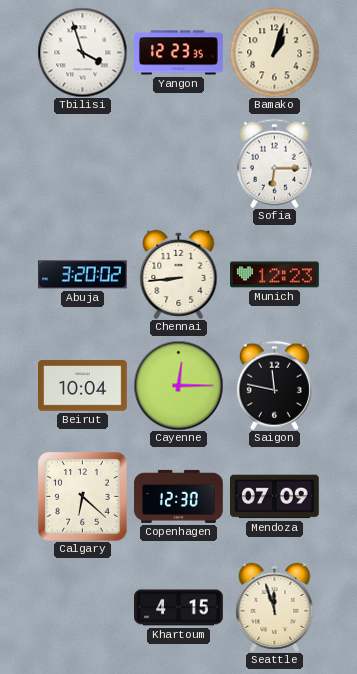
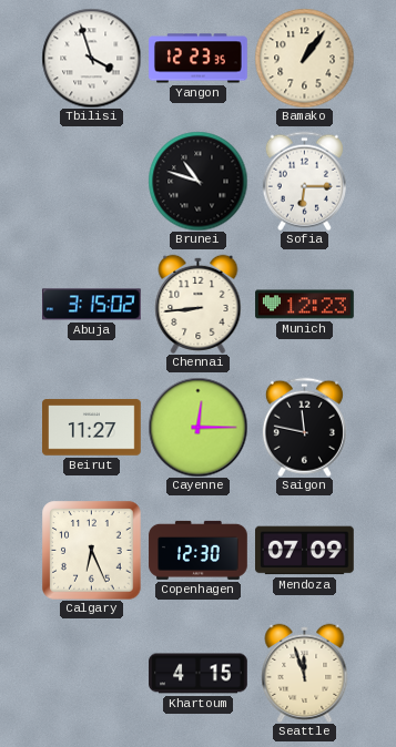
Bamako: 1:03 -> 1:06
Brunei: none -> 10:48
Abuja: 3:20 -> 3:15
Beirut: 10:04 -> 11:27
Calgary: 6:22 -> 6:26
